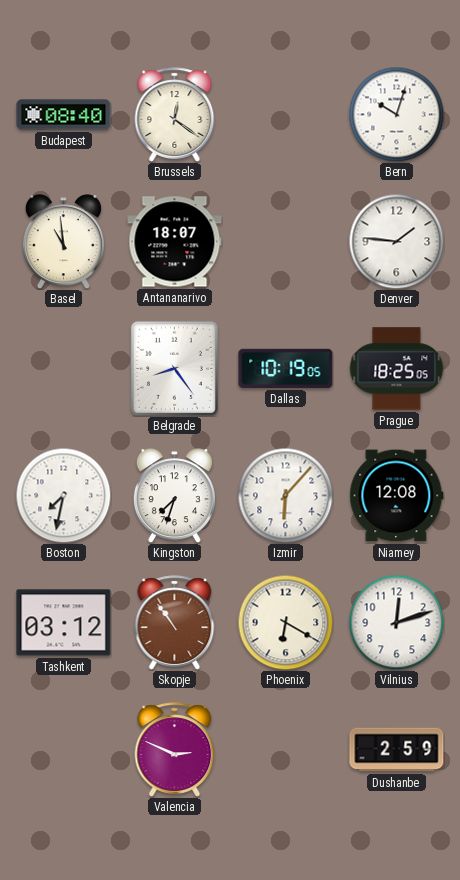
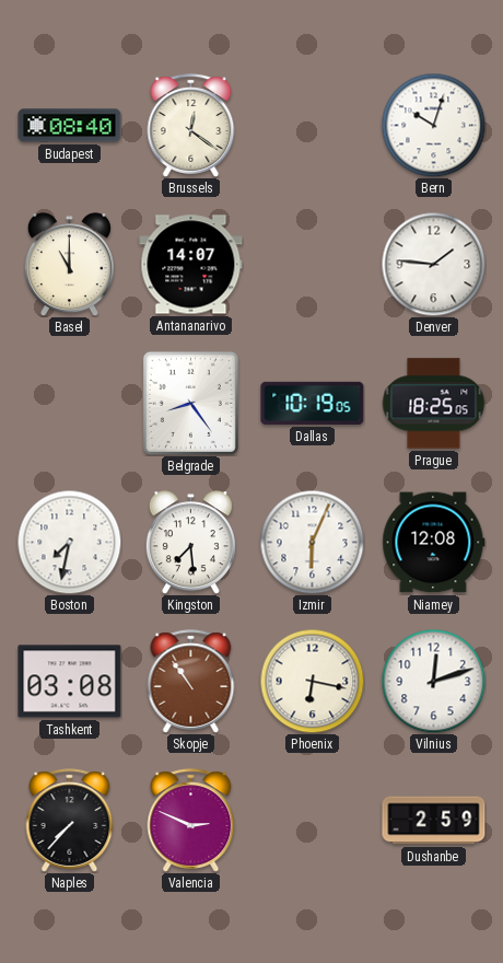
Basel: 10:59 -> 11:00
Antananarivo: 18:07 -> 14:07
Kingston: 7:33 -> 7:29
Izmir: 6:07 -> 6:04
Tashkent: 03:12 -> 03:08
Phoenix: 6:20 -> 6:17
Naples: none -> 7:37
